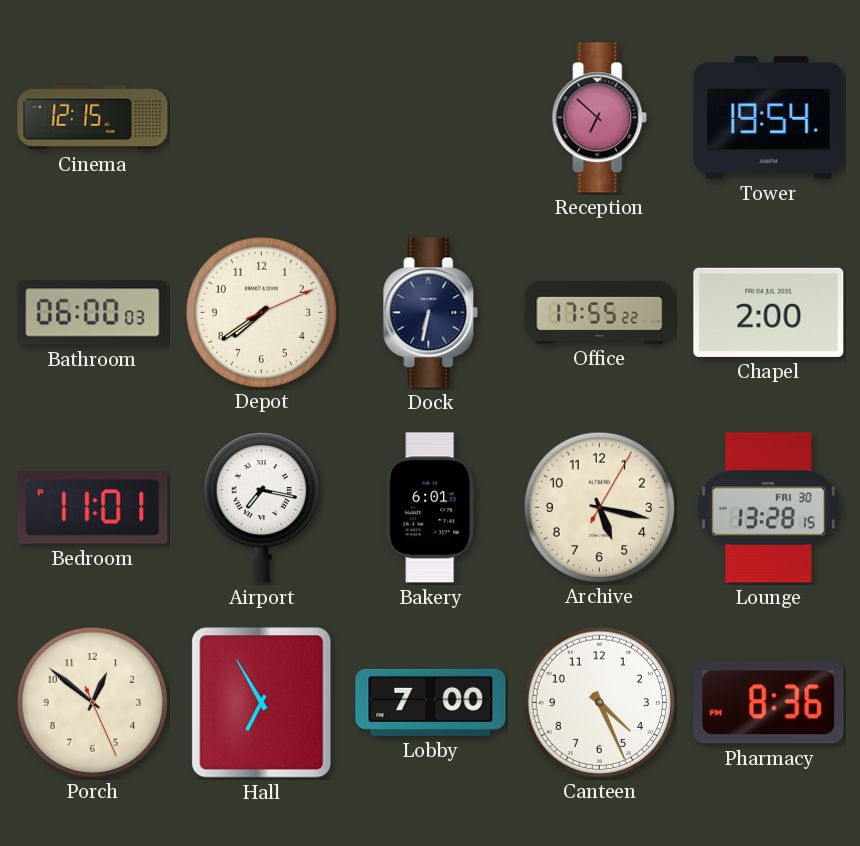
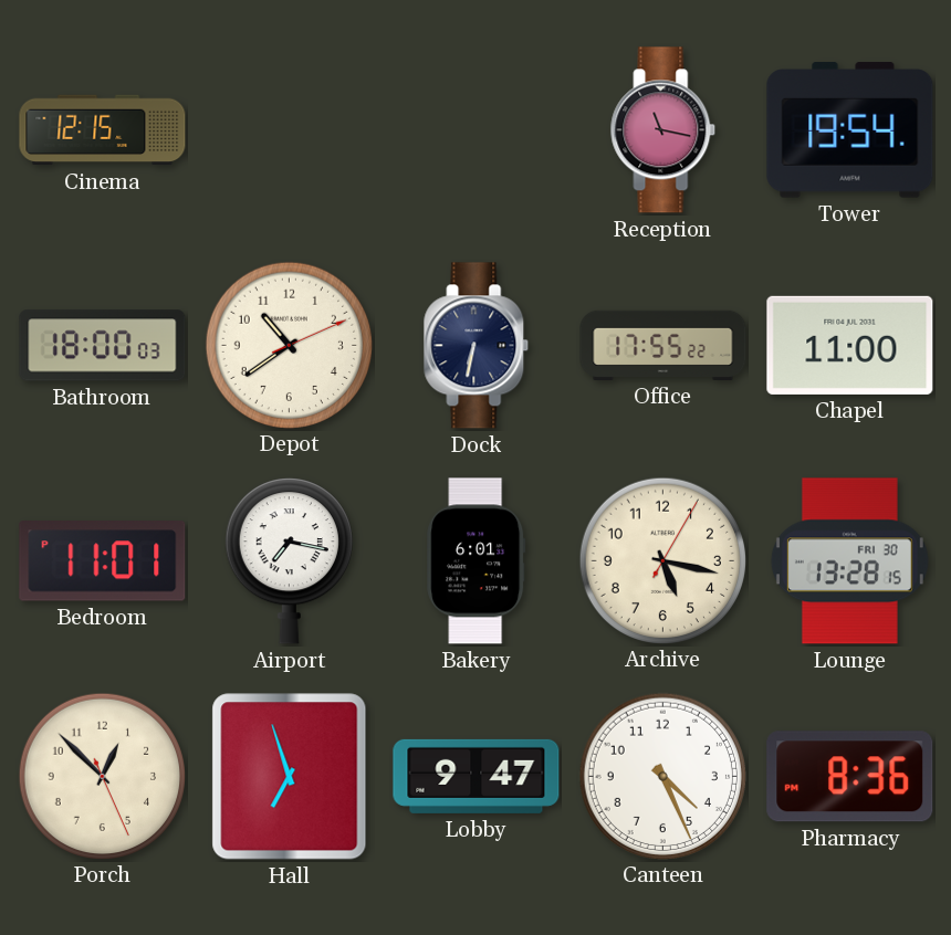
Reception: 6:52 -> 11:17
Bathroom: 06:00 -> 18:00
Depot: 7:39 -> 10:39
Chapel: 2:00 -> 11:00
Porch: 12:51 -> 12:52
Hall: 6:55 -> 6:57
Lobby: 7:00 -> 9:47
